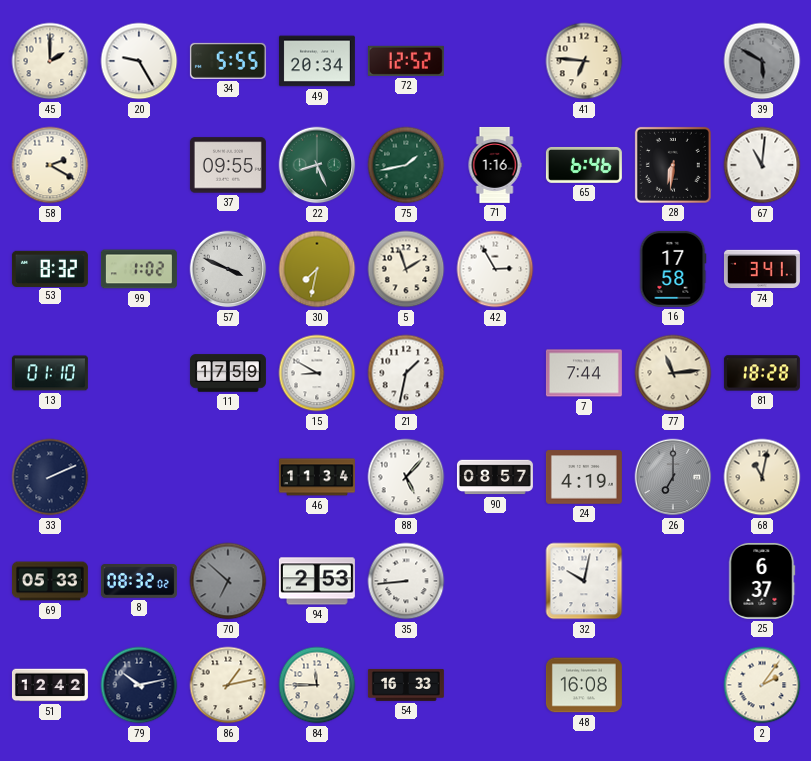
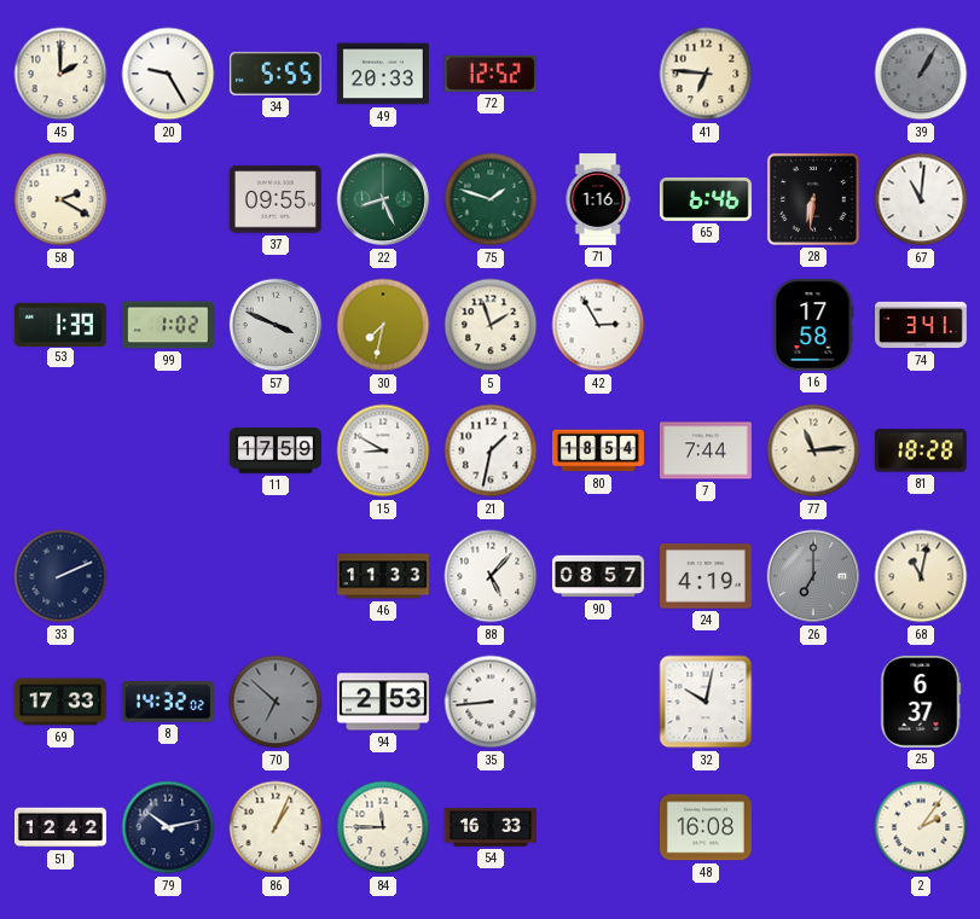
49: 20:34 -> 20:33
39: 5:50 -> 1:05
75: 1:43 -> 1:48
53: 8:32 -> 1:39
13: 01:10 -> none
80: none -> 18:54
46: 11:34 -> 11:33
69: 05:33 -> 17:33
8: 08:32 -> 14:32
86: 1:13 -> 1:04
